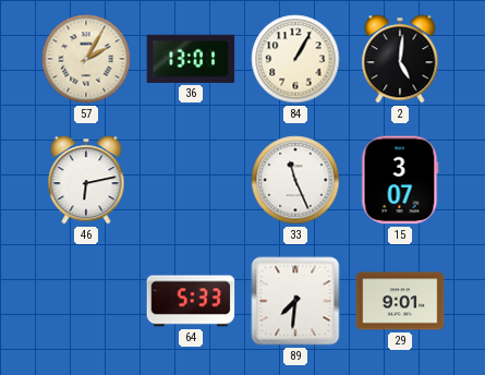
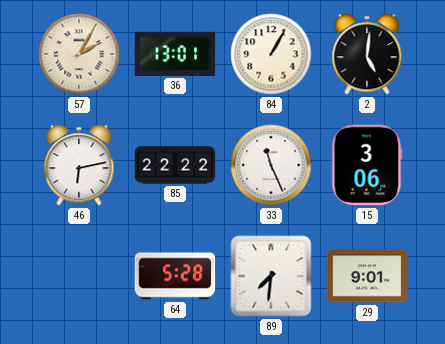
85: none -> 22:22
15: 3:07 -> 3:06
64: 5:33 -> 5:28
